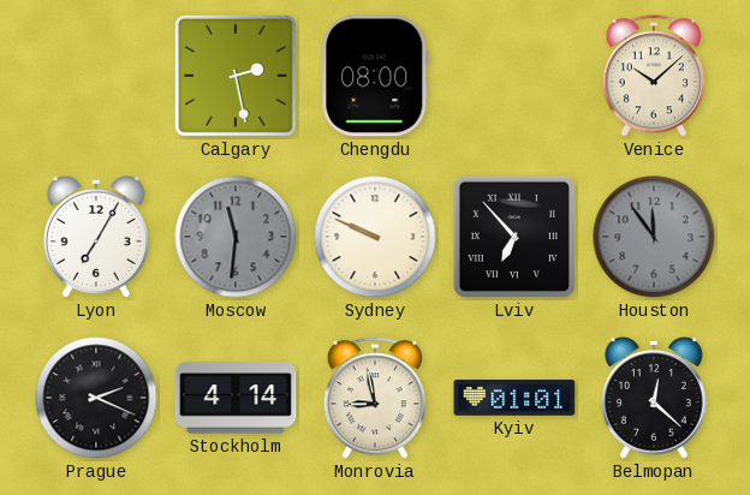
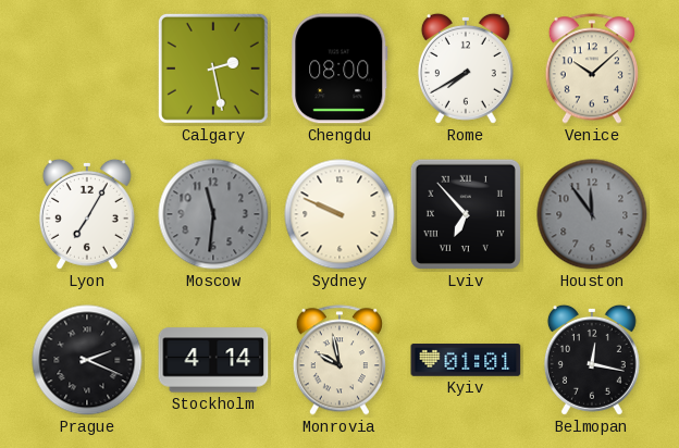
Rome: none -> 7:40
Monrovia: 8:58 -> 9:58
Belmopan: 12:22 -> 12:17
